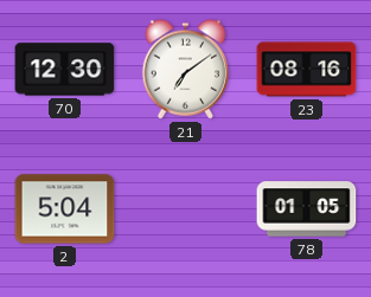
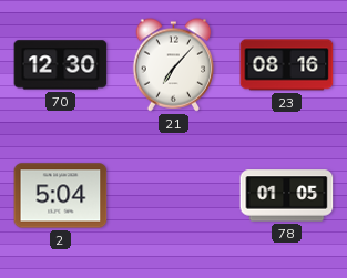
21: 7:09 -> 7:07
